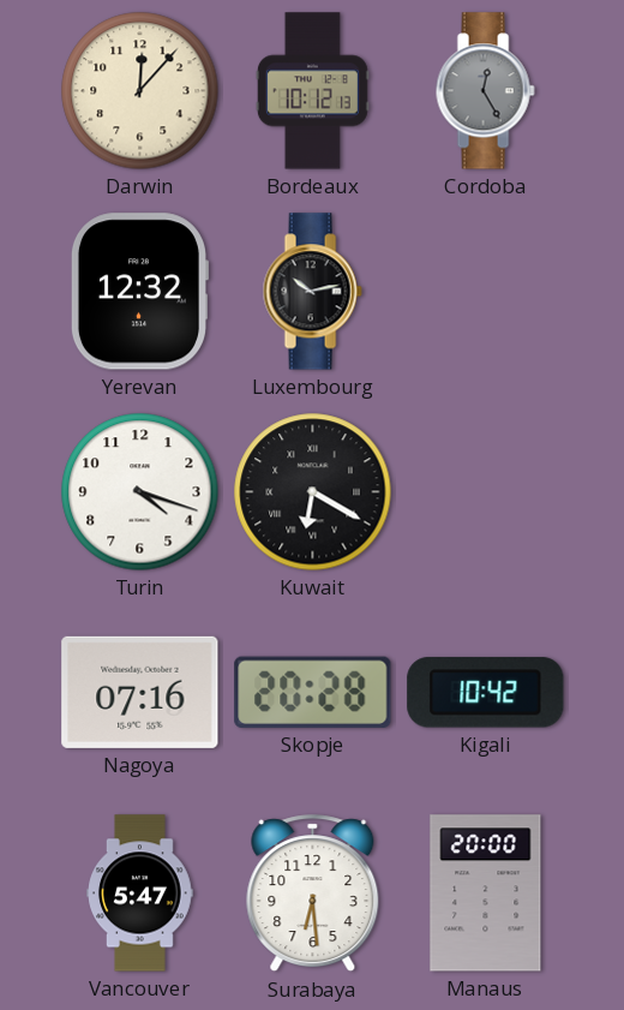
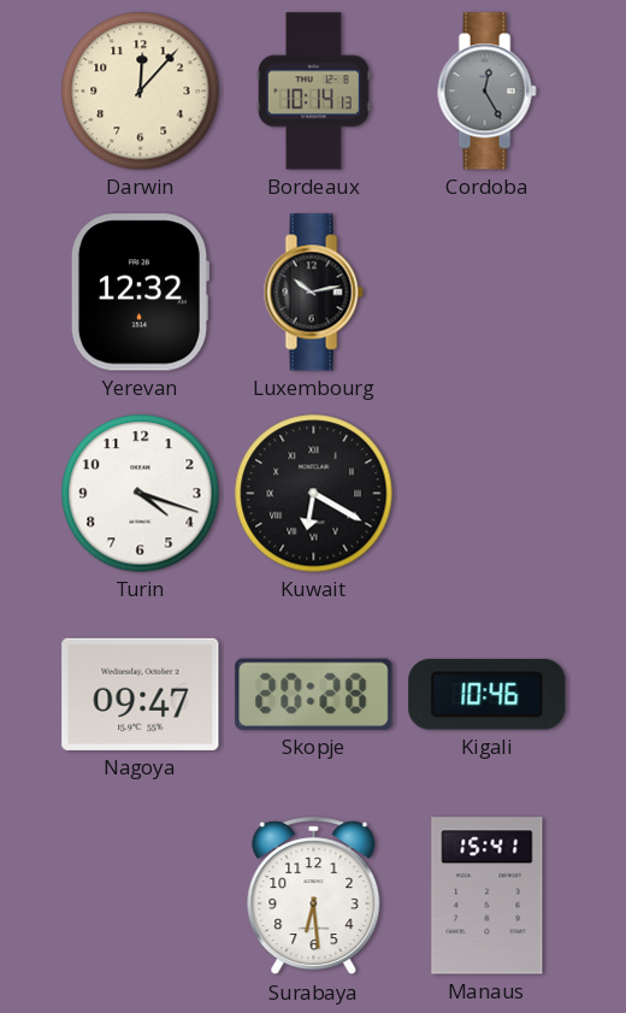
Bordeaux: 10:12 -> 10:14
Nagoya: 07:16 -> 09:47
Kigali: 10:42 -> 10:46
Vancouver: 5:47 -> none
Manaus: 20:00 -> 15:41
